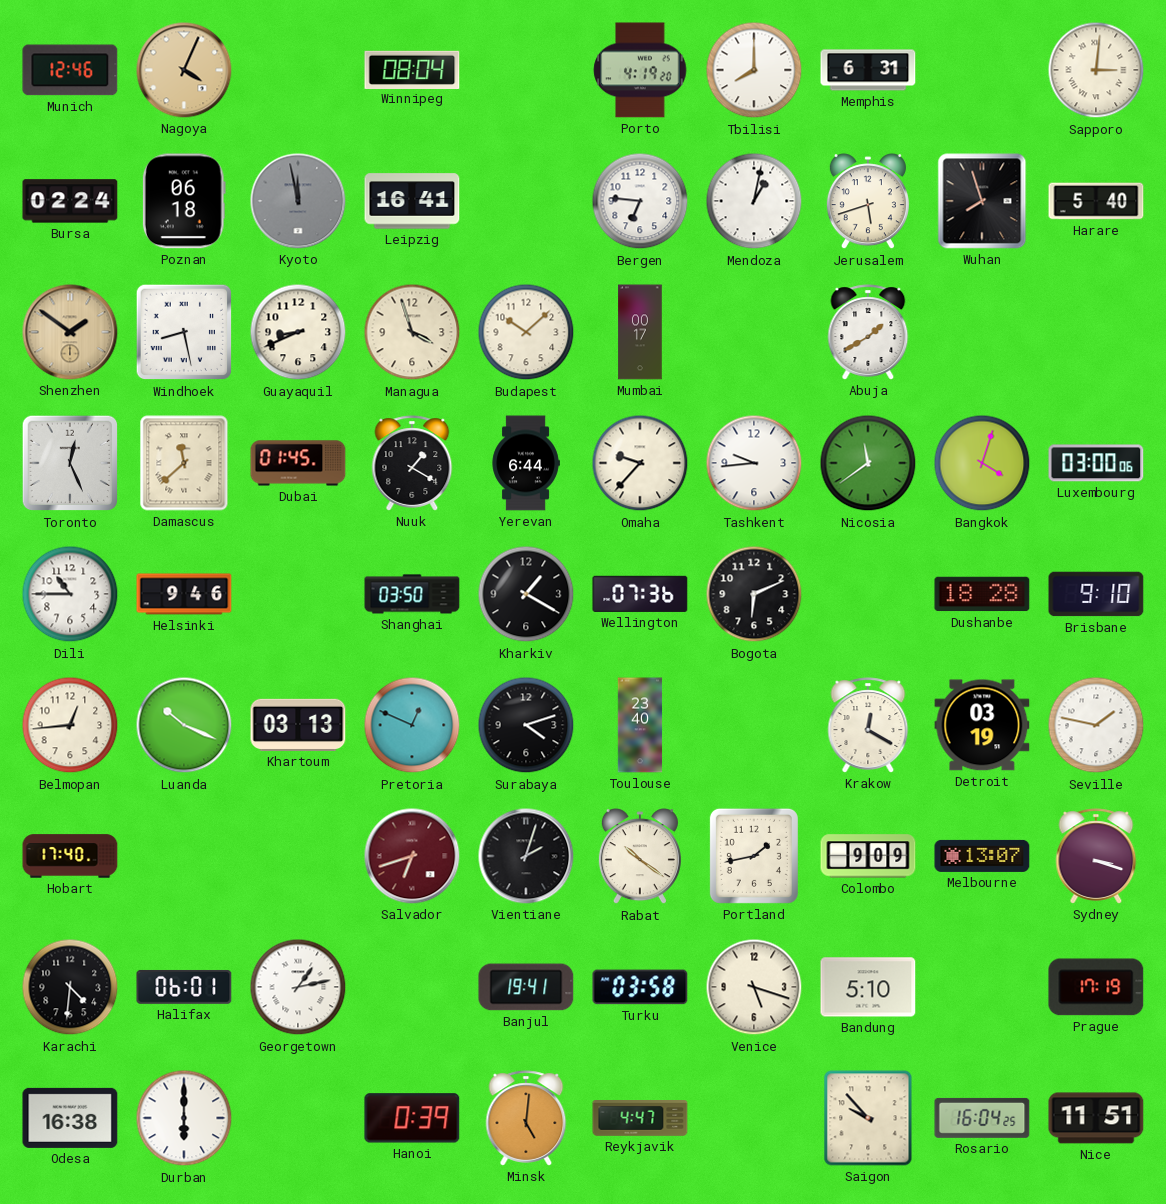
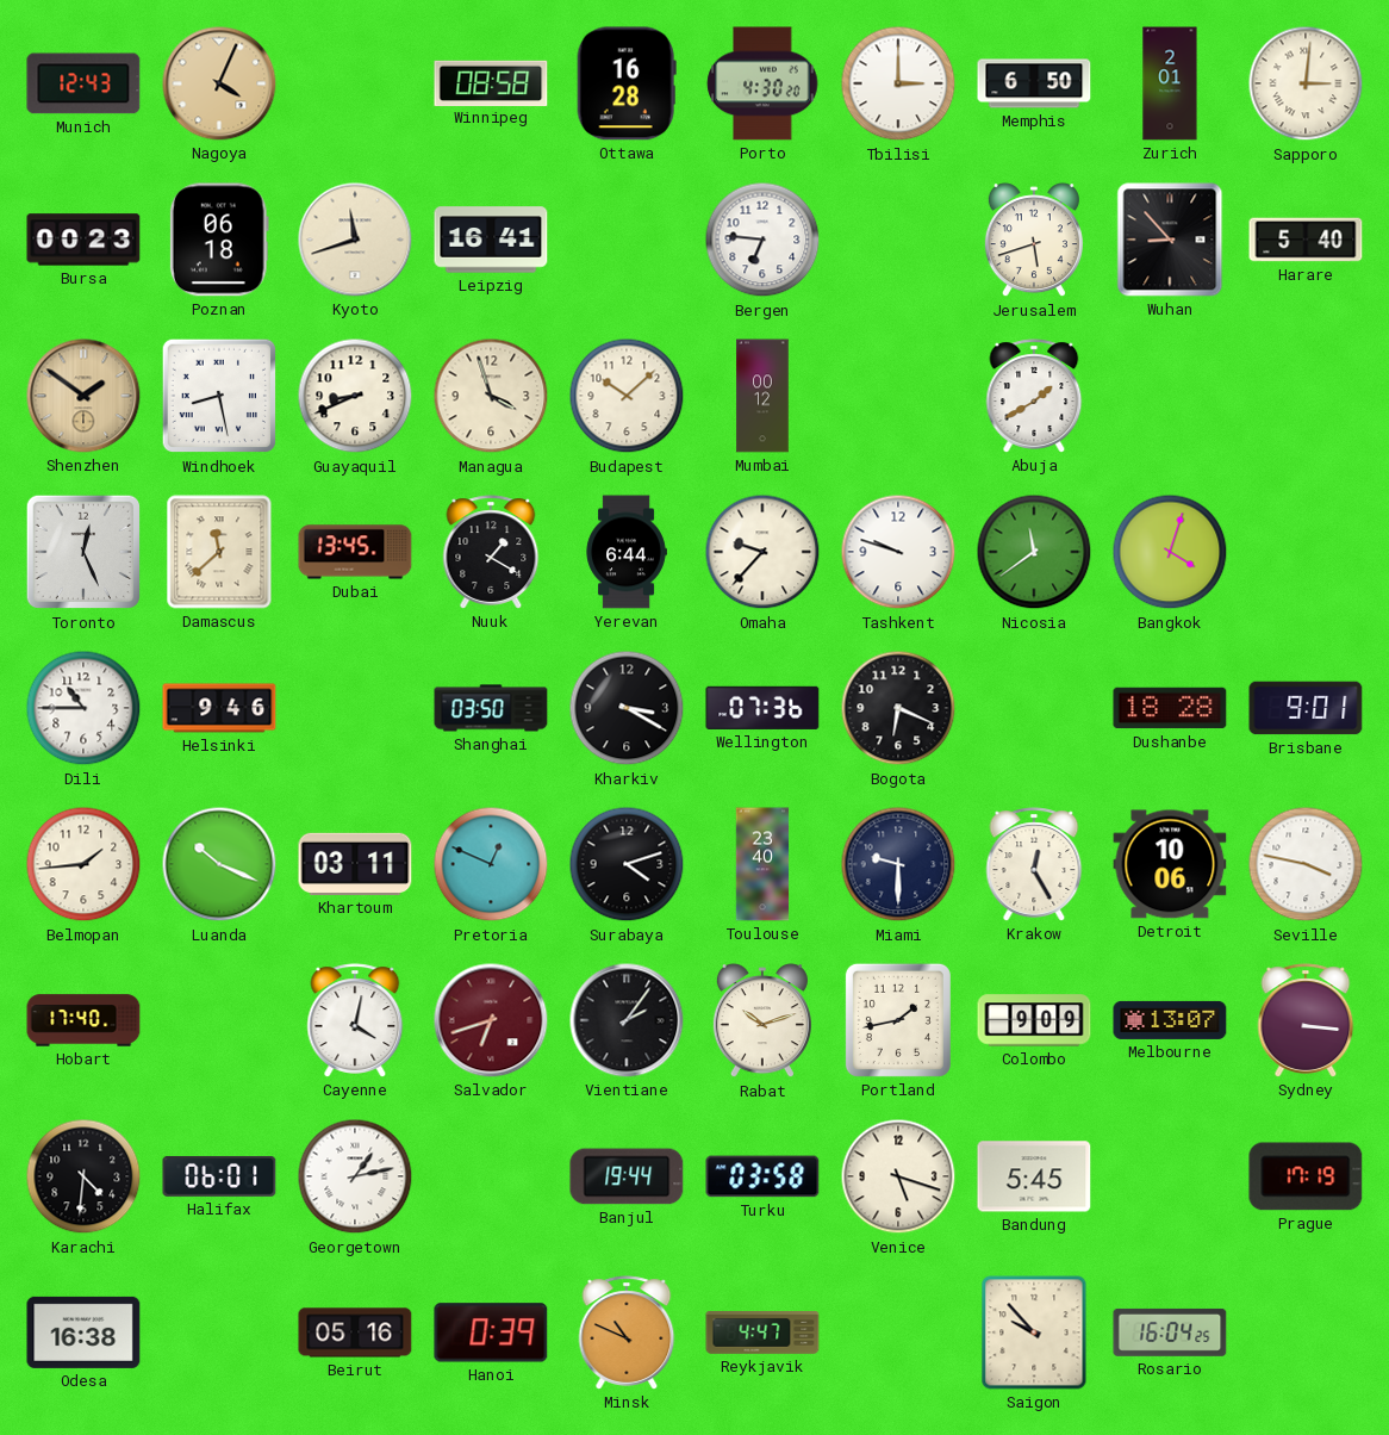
Munich: 12:46 -> 12:43
Winnipeg: 08:04 -> 08:58
Ottawa: none -> 16:28
Porto: 4:19 -> 4:30
Tbilisi: 8:00 -> 3:00
Memphis: 6:31 -> 6:50
Zurich: none -> 2:01
Bursa: 02:24 -> 00:23
Kyoto: 11:58 -> 11:42
Kyoto dial: grey -> cream
Mendoza: 1:02 -> none
Wuhan: 7:57 -> 8:53
Mumbai: 00:17 -> 00:12
Dubai: 01:45 -> 13:45
Tashkent: 9:44 -> 9:48
Luxembourg: 03:00 -> none
Kharkiv: 1:20 -> 3:20
Bogota: 6:11 -> 6:19
Brisbane: 9:10 -> 9:01
Belmopan: 12:44 -> 1:44
Khartoum: 03:13 -> 03:11
Miami: none -> 9:30
Krakow: 12:20 -> 12:25
Detroit: 03:19 -> 10:06
Seville: 1:47 -> 3:47
Cayenne: none -> 4:02
Vientiane: 2:03 -> 2:06
Rabat: 10:21 -> 10:12
Sydney: 3:18 -> 3:16
Banjul: 19:41 -> 19:44
Bandung: 5:10 -> 5:45
Durban: 6:00 -> none
Beirut: none -> 05:16
Minsk: 5:01 -> 10:49
Nice: 11:51 -> none
